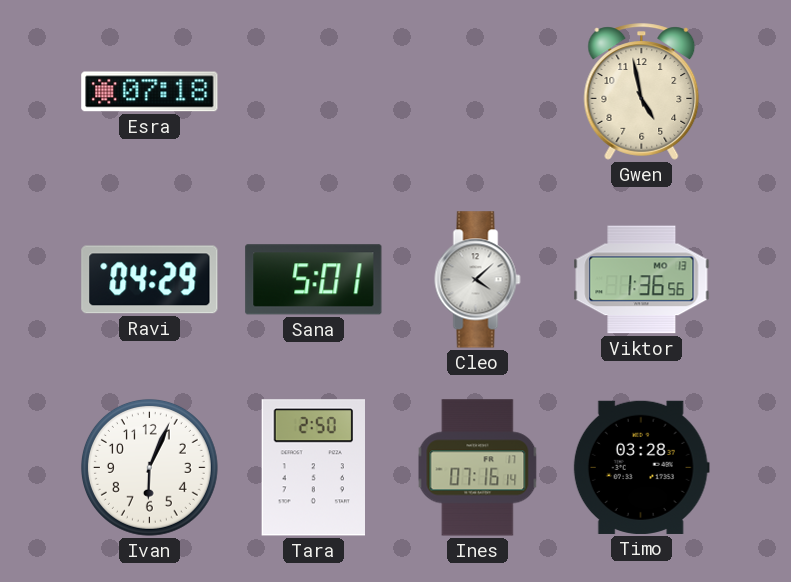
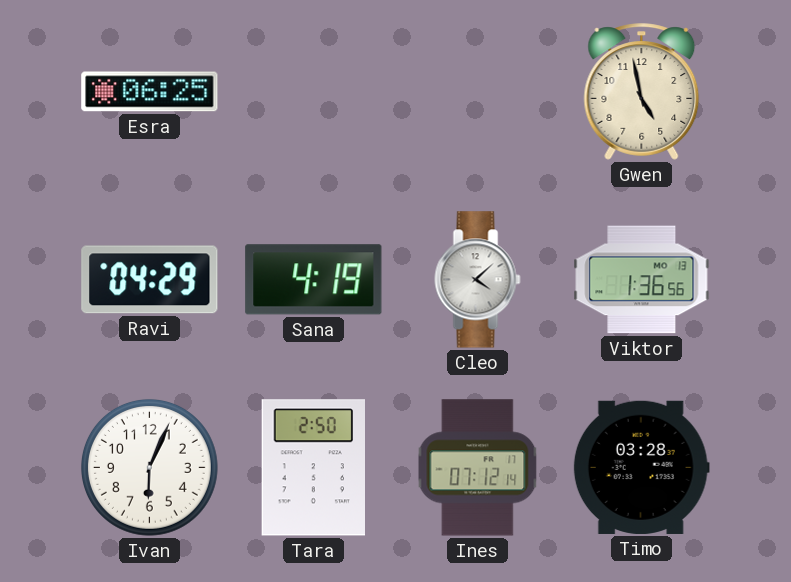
Esra: 07:18 -> 06:25
Sana: 5:01 -> 4:19
Ines: 07:16 -> 07:12
